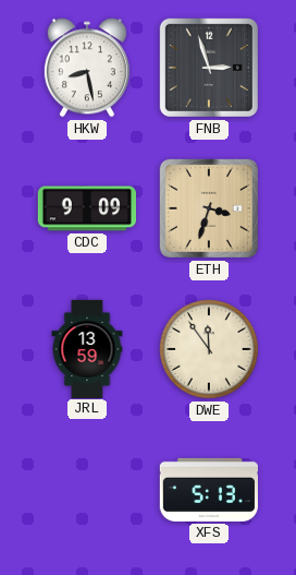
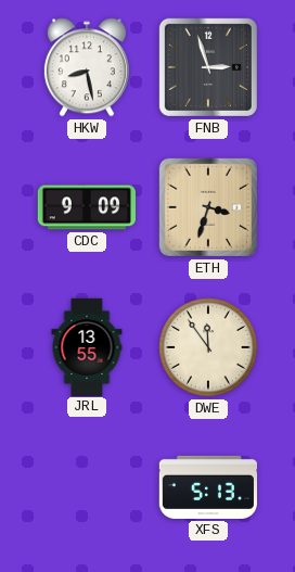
JRL: 13:59 -> 13:55
